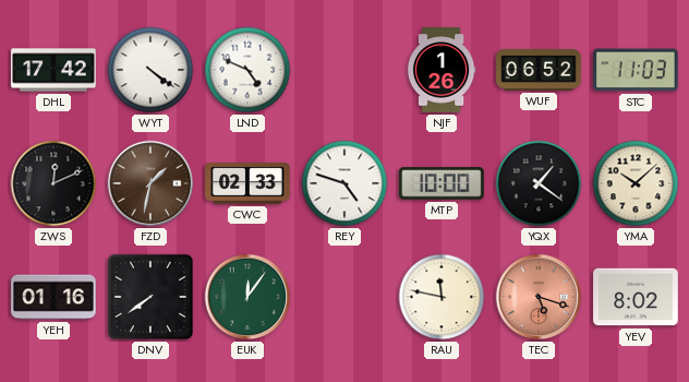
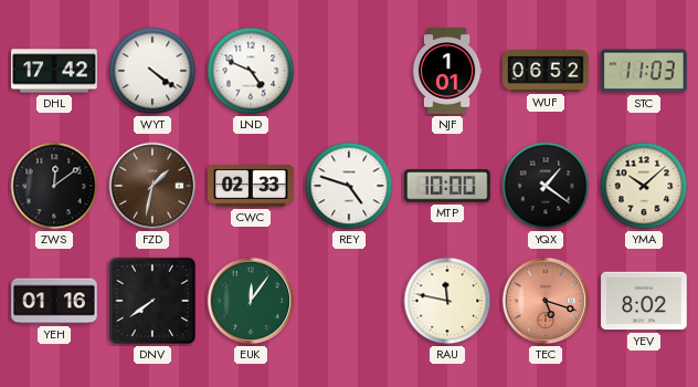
NJF: 1:26 -> 1:01
ZWS: 12:11 -> 12:09
